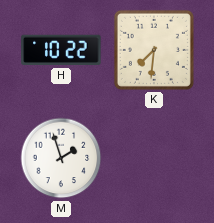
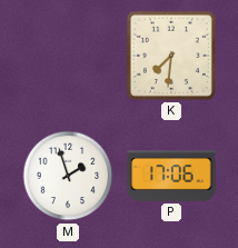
H: 10:22 -> none
P: none -> 17:06
